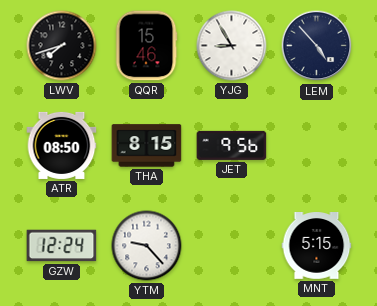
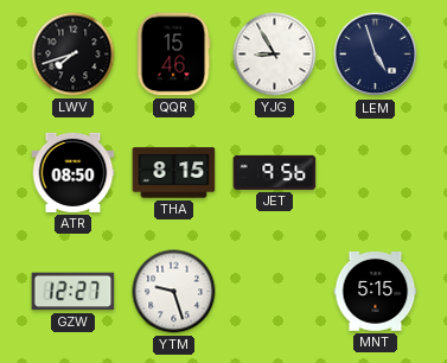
LEM: 4:53 -> 4:57
GZW: 12:24 -> 12:27
YTM: 9:23 -> 9:27
